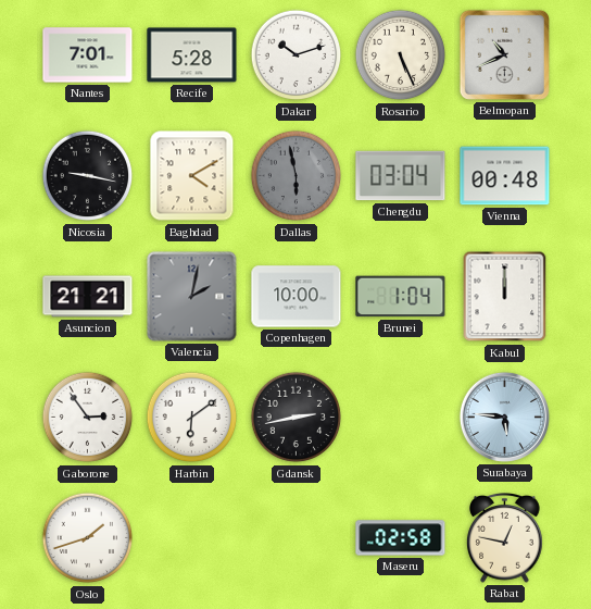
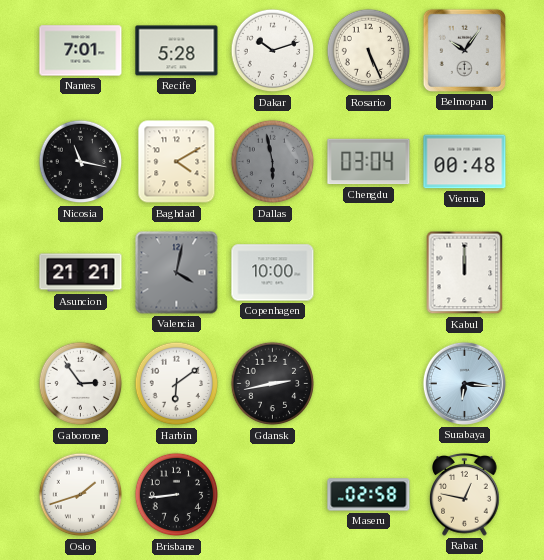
Belmopan: 10:41 -> 10:06
Nicosia: 9:17 -> 11:17
Valencia: 2:02 -> 4:02
Brunei: 1:04 -> none
Surabaya: 5:46 -> 6:16
Brisbane: none -> 8:44
